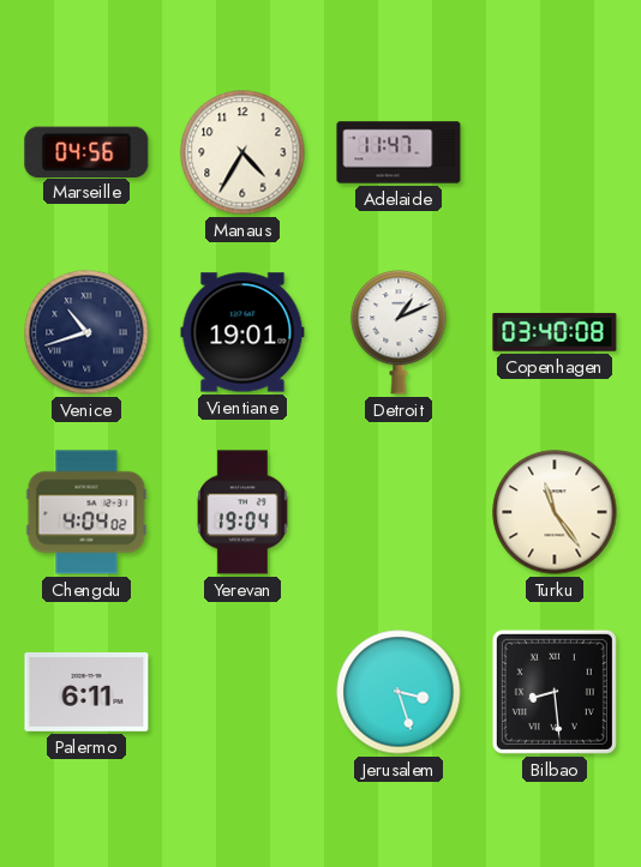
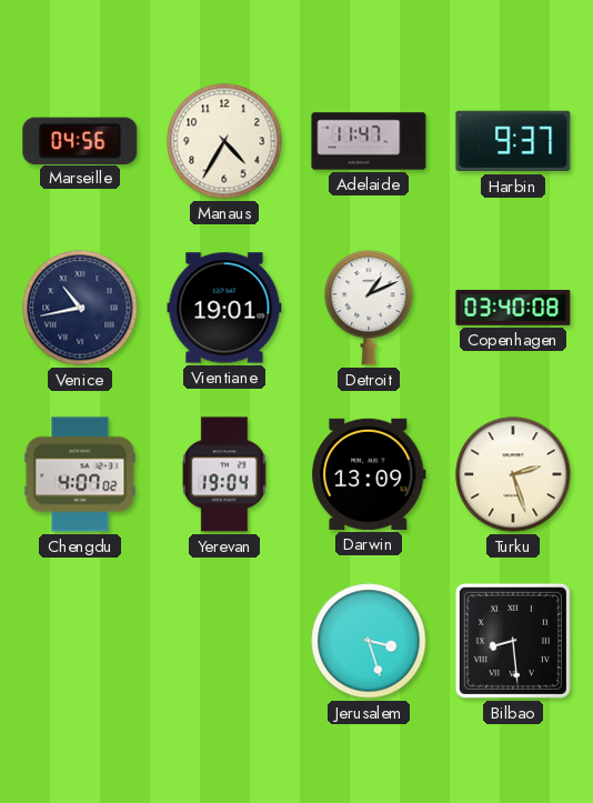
Harbin: none -> 9:37
Venice: 10:42 -> 10:43
Chengdu: 4:04 -> 4:07
Darwin: none -> 13:09
Turku: 11:24 -> 2:27
Palermo: 6:11 -> none
